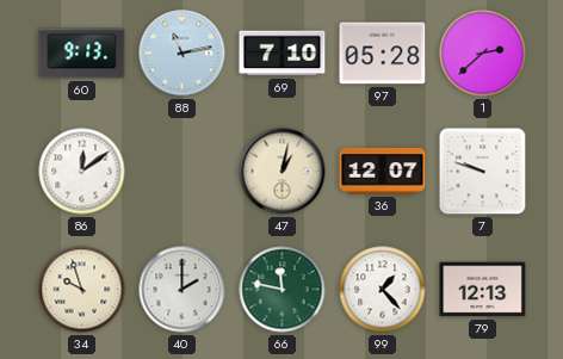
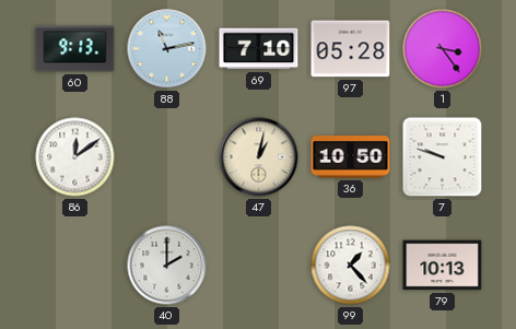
1: 2:38 -> 3:24
36: 12:07 -> 10:50
34: 9:57 -> none
66: 11:47 -> none
79: 12:13 -> 10:13
